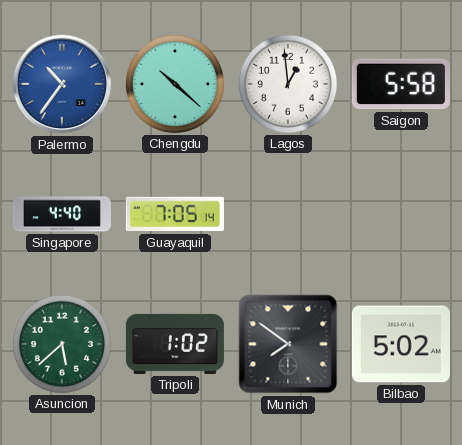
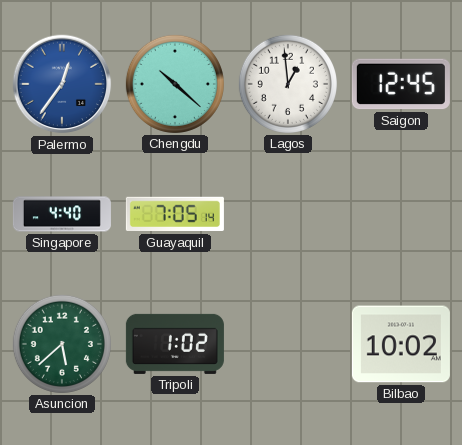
Palermo: 10:36 -> 12:36
Saigon: 5:58 -> 12:45
Munich: 7:51 -> none
Bilbao: 5:02 -> 10:02
